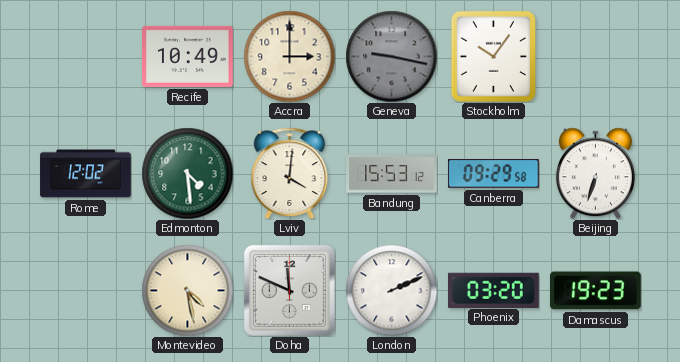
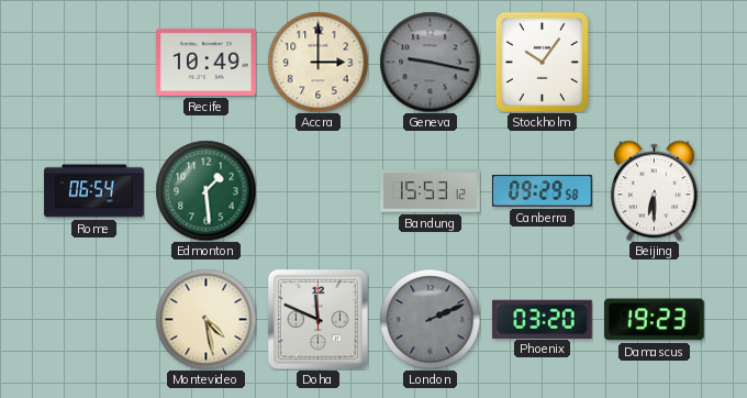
Rome: 12:02 -> 06:54
Edmonton: 4:29 -> 1:29
Lviv: 4:01 -> none
Beijing: 6:33 -> 6:30
London dial: white -> grey
